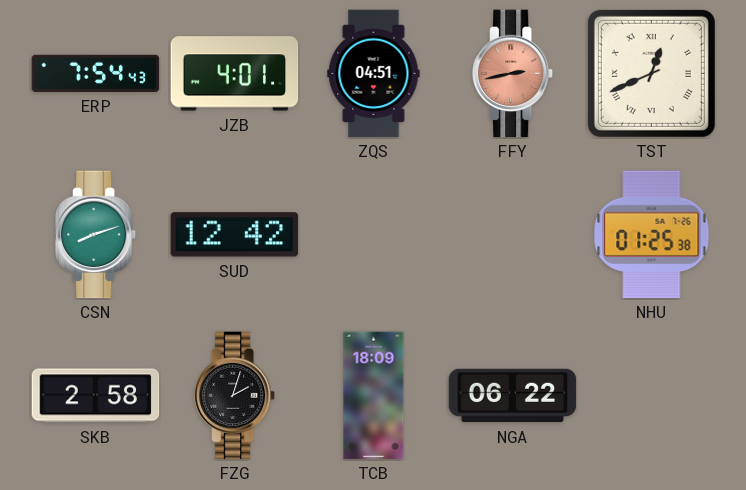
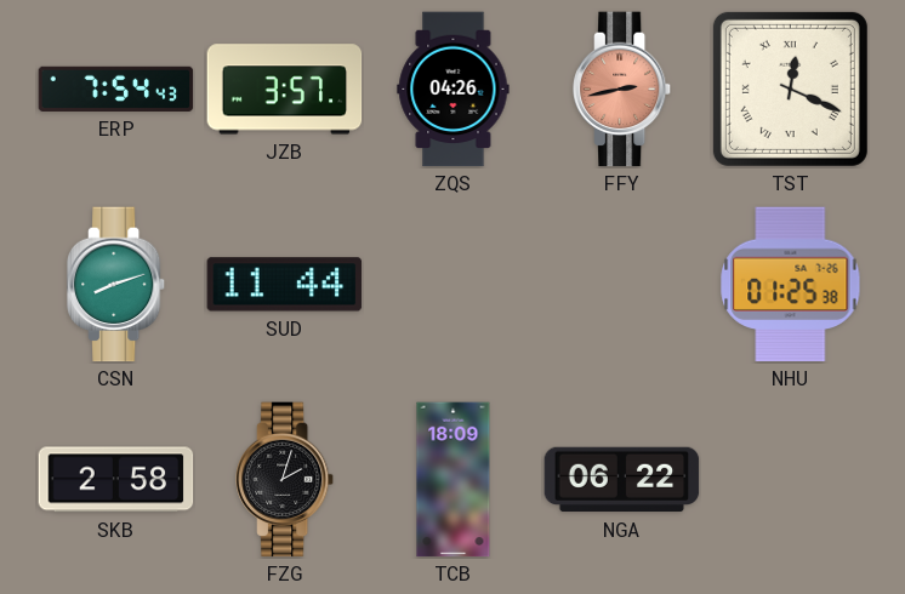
JZB: 4:01 -> 3:57
ZQS: 04:51 -> 04:26
TST: 12:41 -> 12:19
SUD: 12:42 -> 11:44
